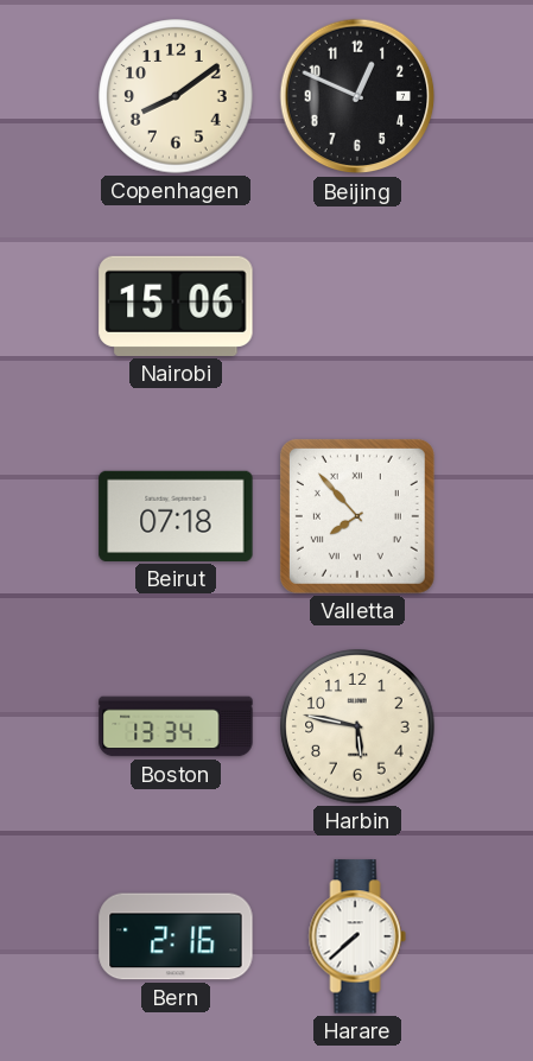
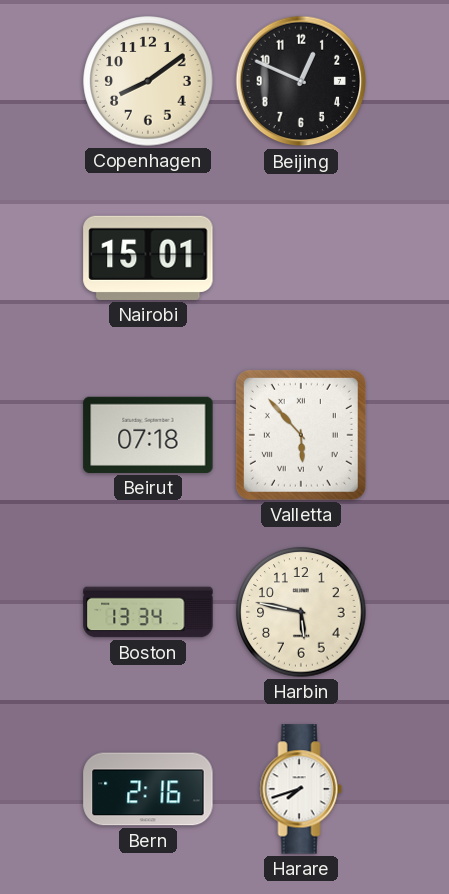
Nairobi: 15:06 -> 15:01
Valletta: 7:53 -> 5:53
Harare: 7:38 -> 7:42
